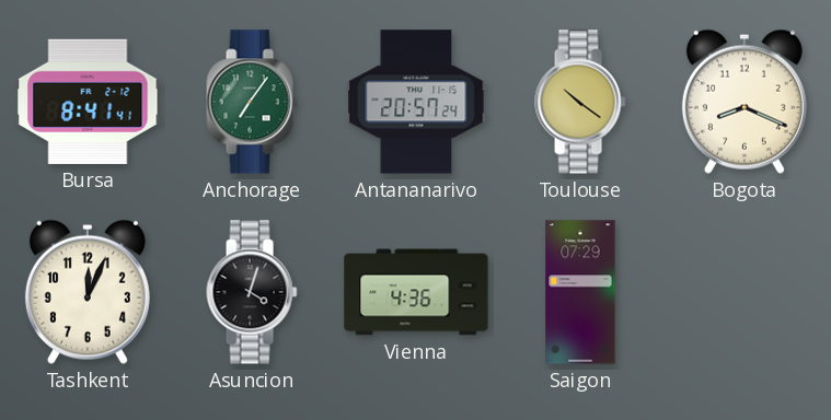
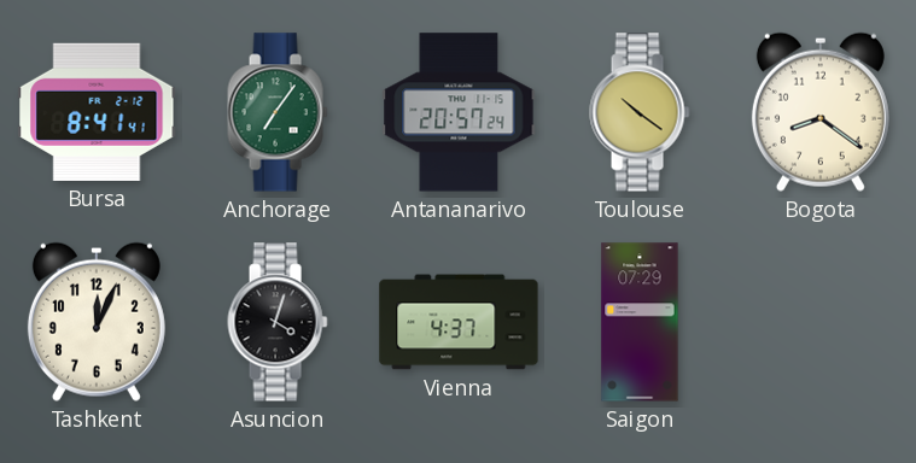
Bogota: 8:19 -> 8:21
Vienna: 4:36 -> 4:37
